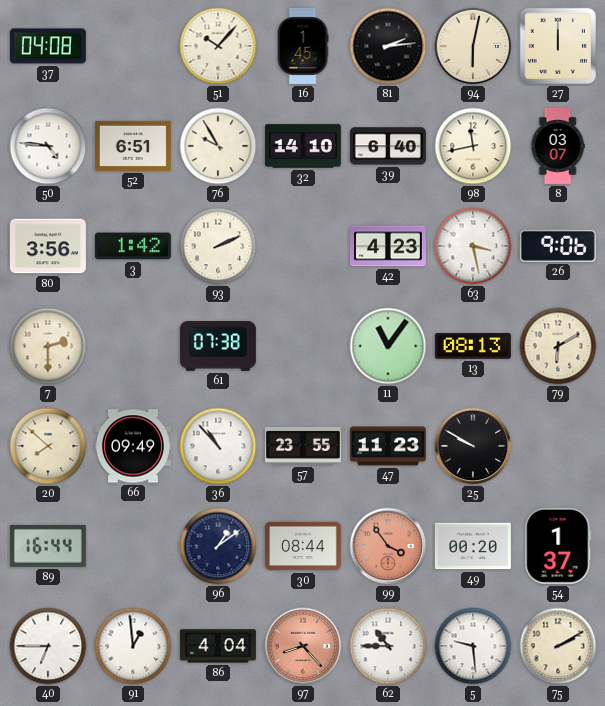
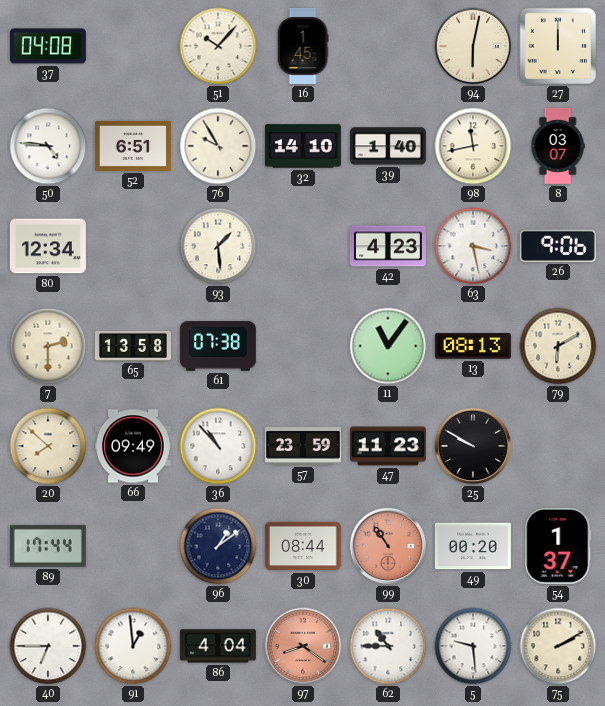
81: 2:14 -> none
39: 6:40 -> 1:40
80: 3:56 -> 12:34
3: 1:42 -> none
93: 2:11 -> 1:29
65: none -> 13:58
57: 23:55 -> 23:59
89: 16:44 -> 17:44
99: 3:54 -> 10:54
97: 8:23 -> 8:21
